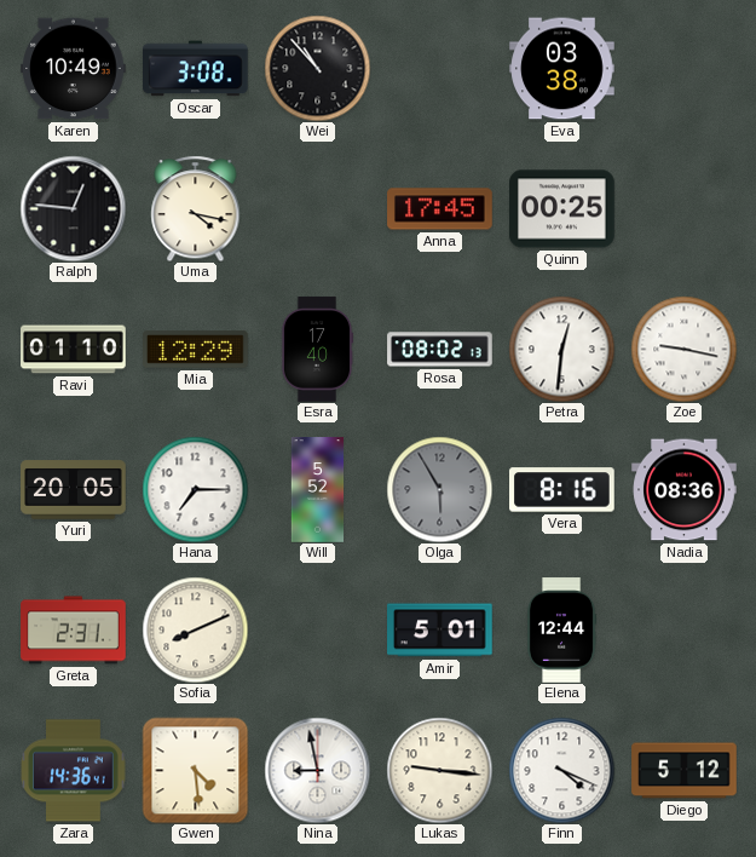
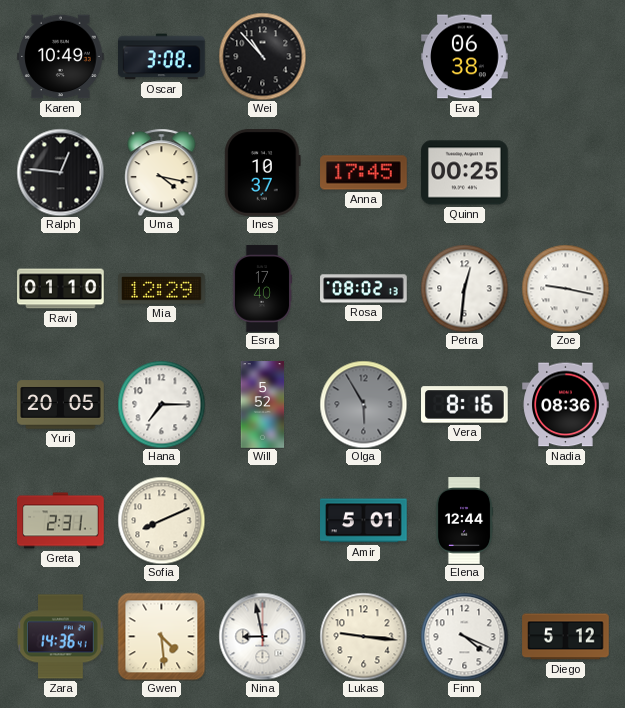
Eva: 03:38 -> 06:38
Ines: none -> 10:37
